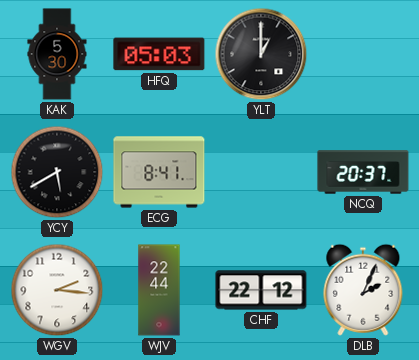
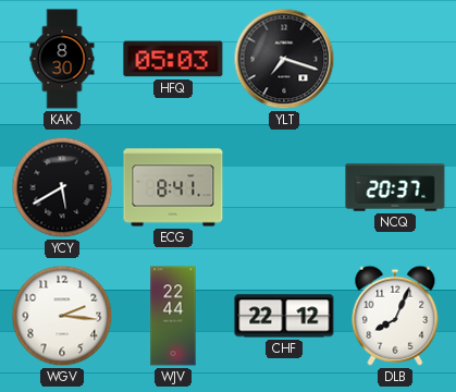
KAK: 5:30 -> 8:30
YLT: 1:00 -> 7:18
DLB: 2:04 -> 8:04
